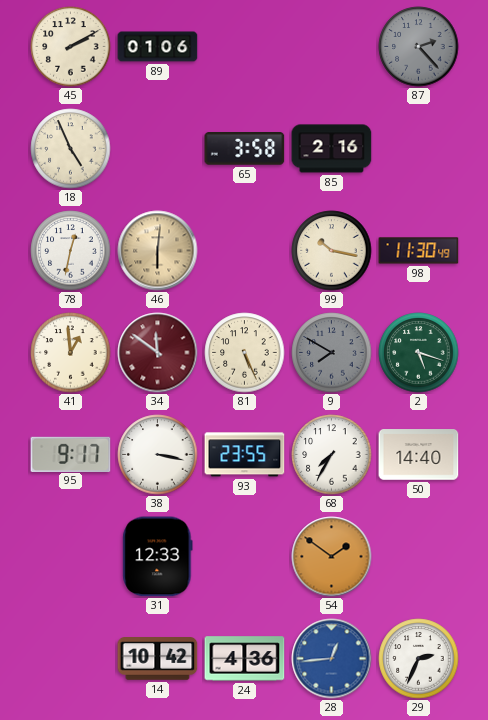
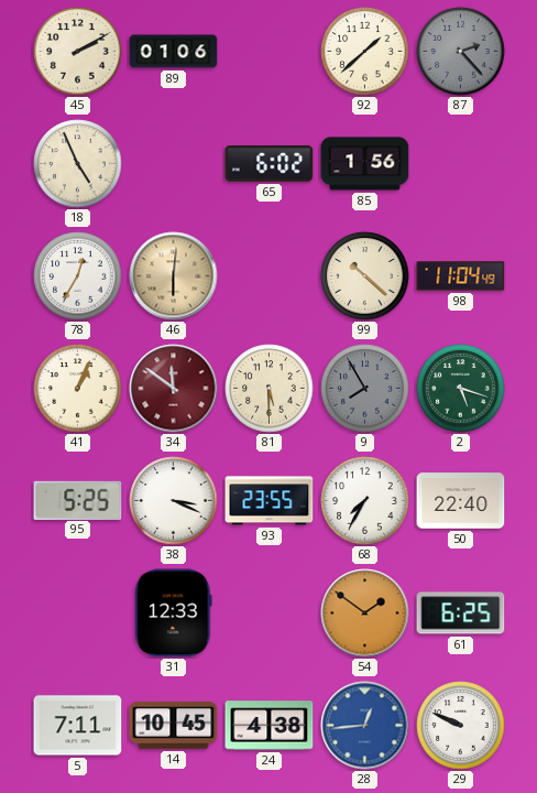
92: none -> 1:38
65: 3:58 -> 6:02
85: 2:16 -> 1:56
78: 12:32 -> 12:35
99: 10:17 -> 10:22
98: 11:30 -> 11:04
41: 12:59 -> 1:04
81: 5:26 -> 5:30
9: 7:50 -> 7:55
95: 9:17 -> 5:25
38: 3:17 -> 3:19
50: 14:40 -> 22:40
61: none -> 6:25
5: none -> 7:11
14: 10:42 -> 10:45
24: 4:36 -> 4:38
29: 2:34 -> 9:49
